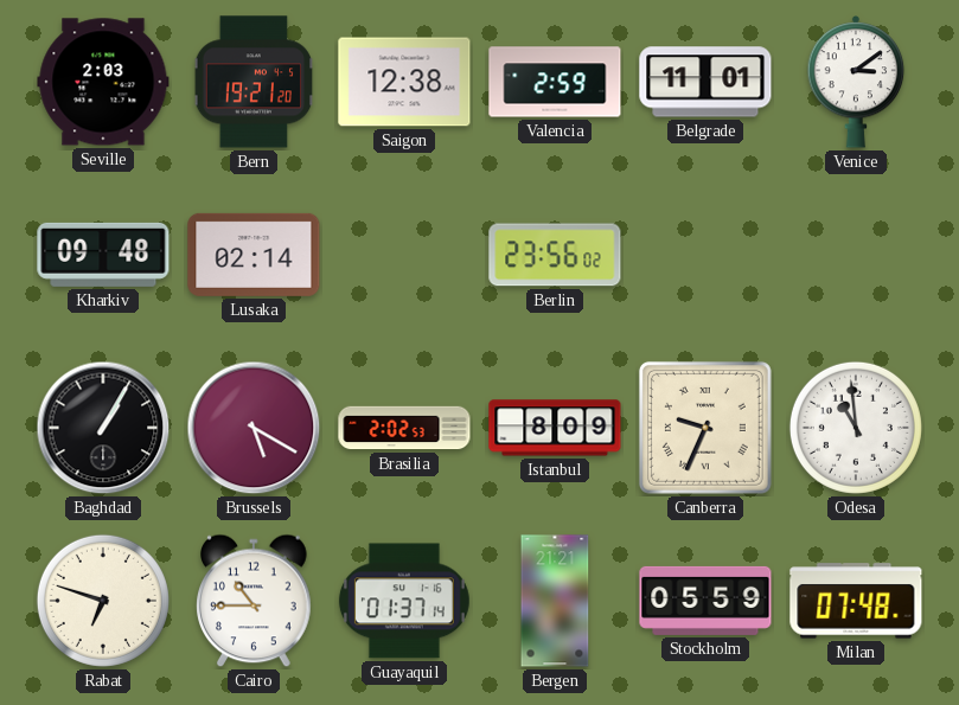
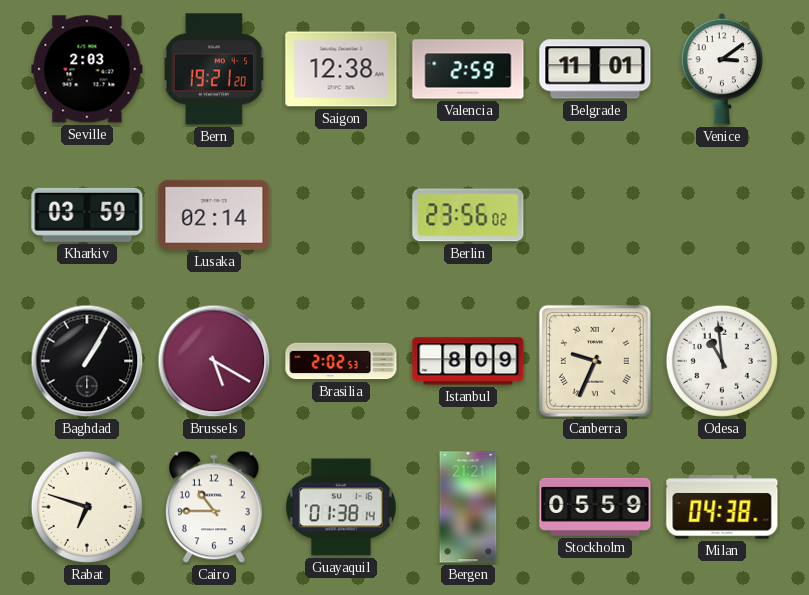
Kharkiv: 09:48 -> 03:59
Guayaquil: 01:37 -> 01:38
Milan: 07:48 -> 04:38
